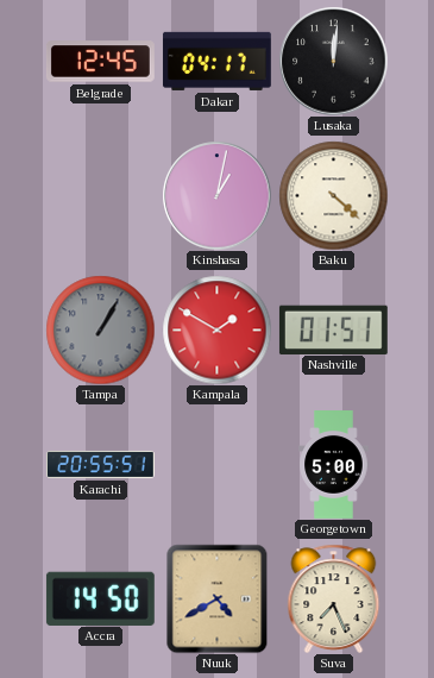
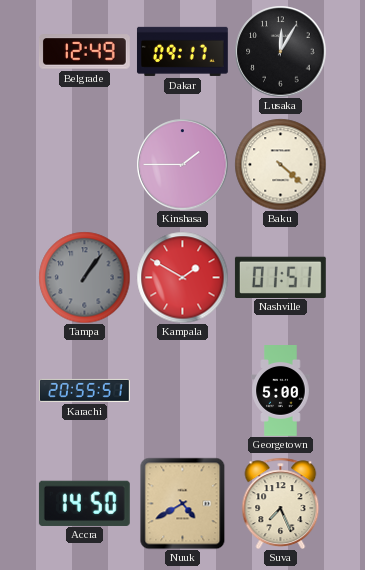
Belgrade: 12:45 -> 12:49
Dakar: 04:17 -> 09:17
Lusaka: 12:01 -> 12:05
Kinshasa: 1:02 -> 1:45
Tampa: 1:05 -> 1:06
